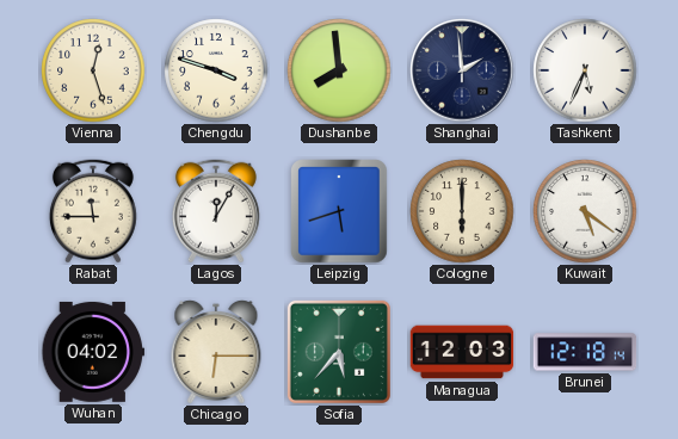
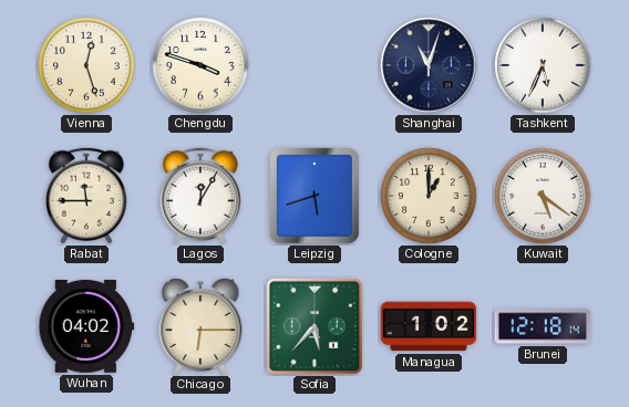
Dushanbe: 7:59 -> none
Shanghai: 1:59 -> 11:03
Cologne: 6:00 -> 1:00
Managua: 12:03 -> 1:02
